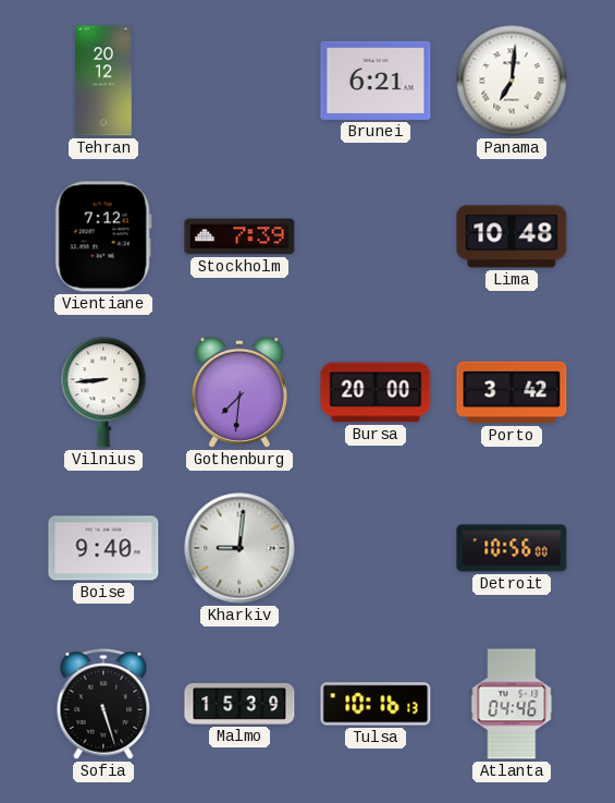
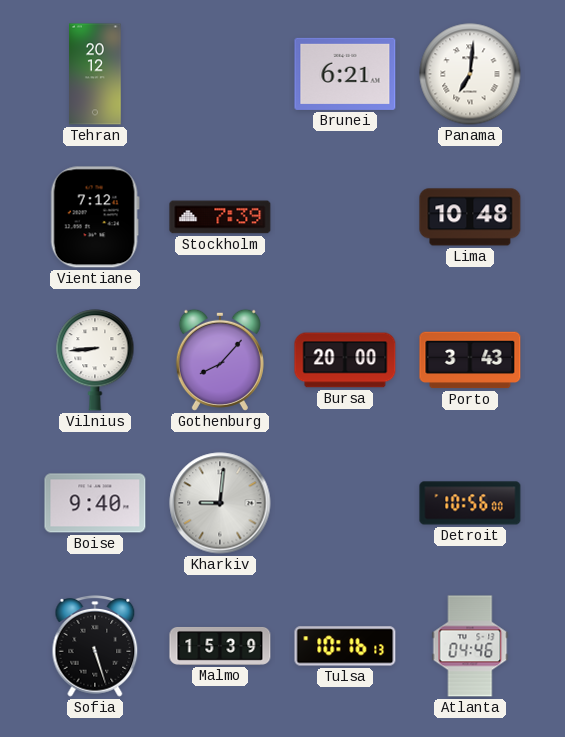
Gothenburg: 7:31 -> 8:07
Porto: 3:42 -> 3:43
